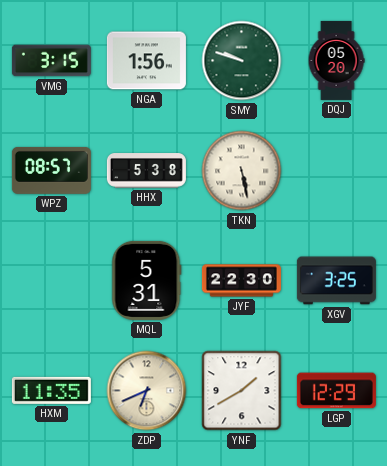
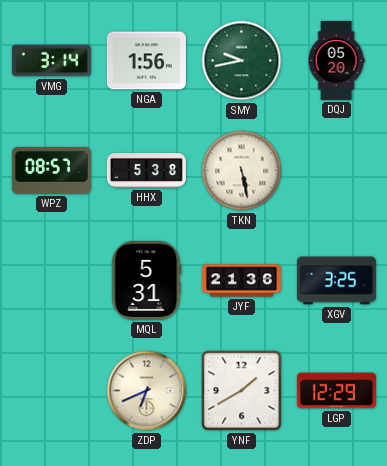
VMG: 3:15 -> 3:14
SMY: 9:48 -> 9:43
JYF: 22:30 -> 21:36
HXM: 11:35 -> none
